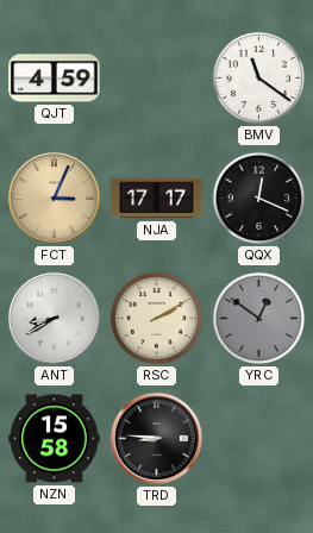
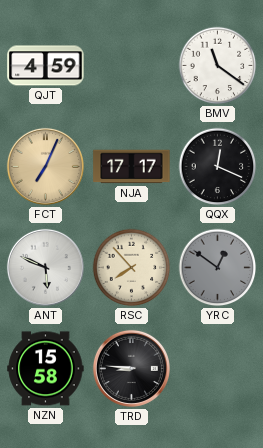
FCT: 3:04 -> 7:04
ANT: 8:40 -> 5:49
RSC: 2:10 -> 7:53
